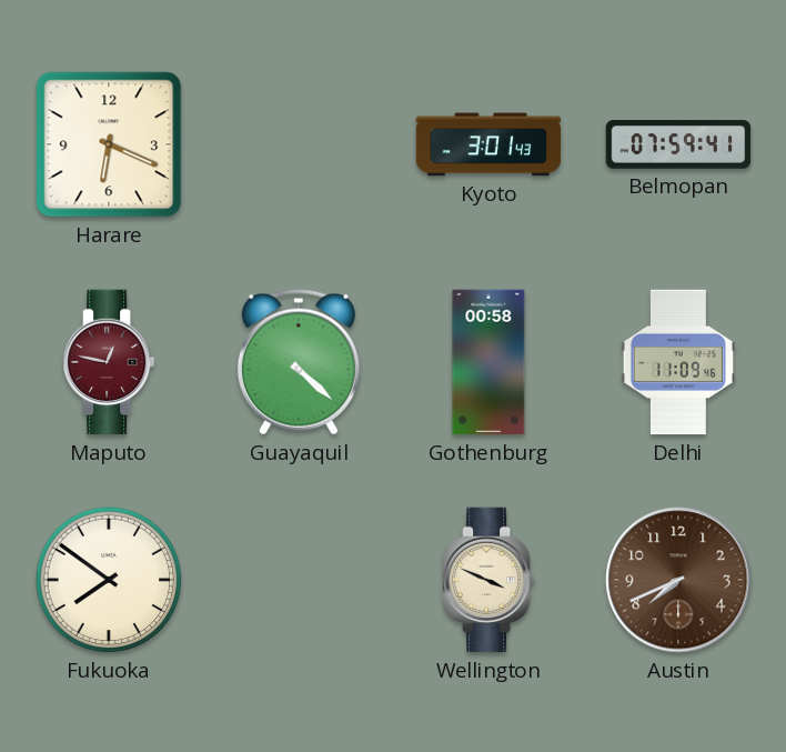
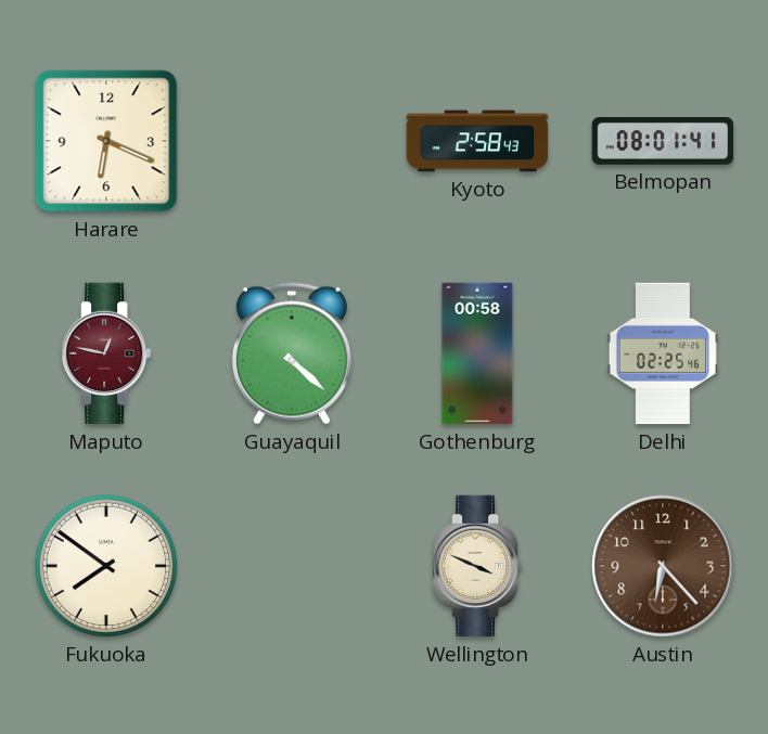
Kyoto: 3:01 -> 2:58
Belmopan: 07:59 -> 08:01
Delhi: 11:09 -> 02:25
Austin: 7:41 -> 6:23
